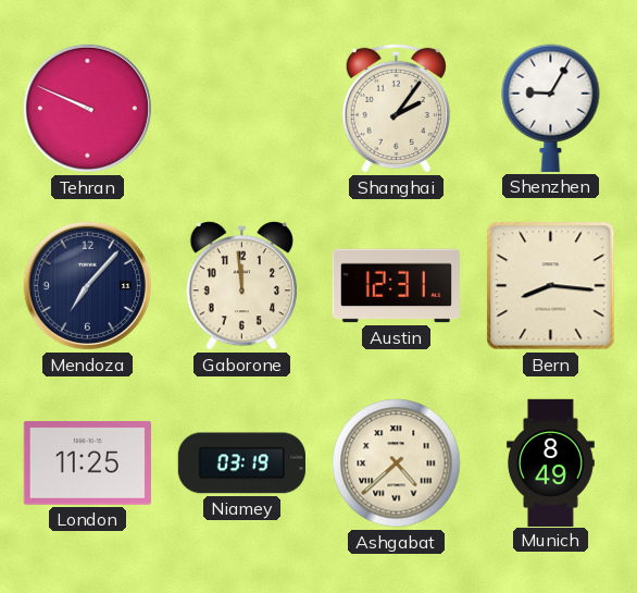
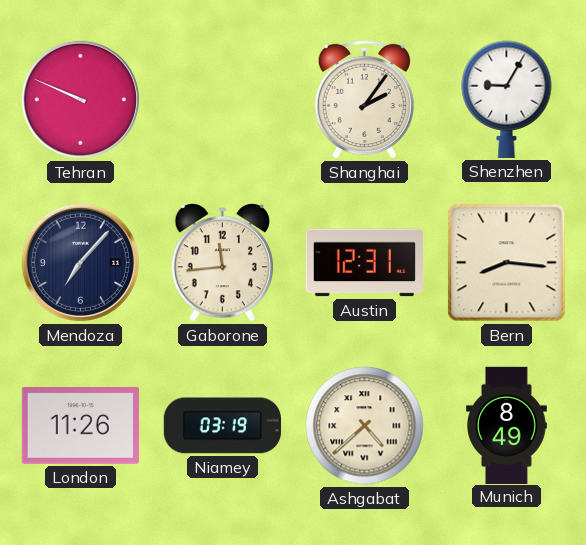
Gaborone: 11:59 -> 11:44
London: 11:25 -> 11:26
